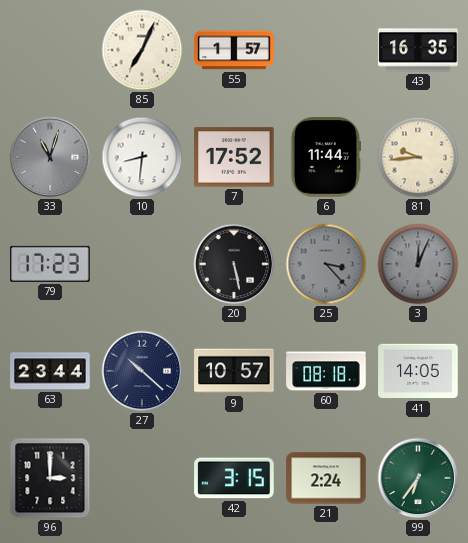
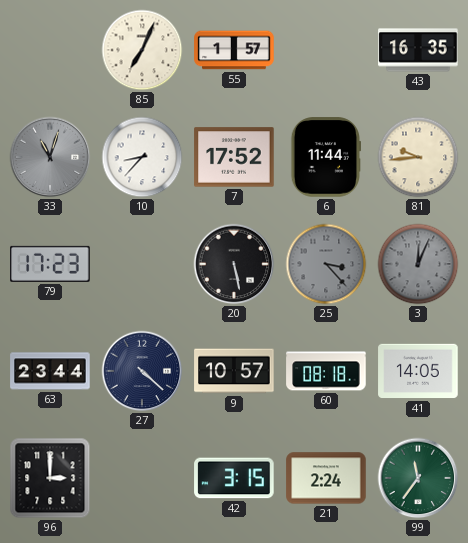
10: 8:31 -> 8:37
27: 10:22 -> 4:22
99: 6:36 -> 11:36
